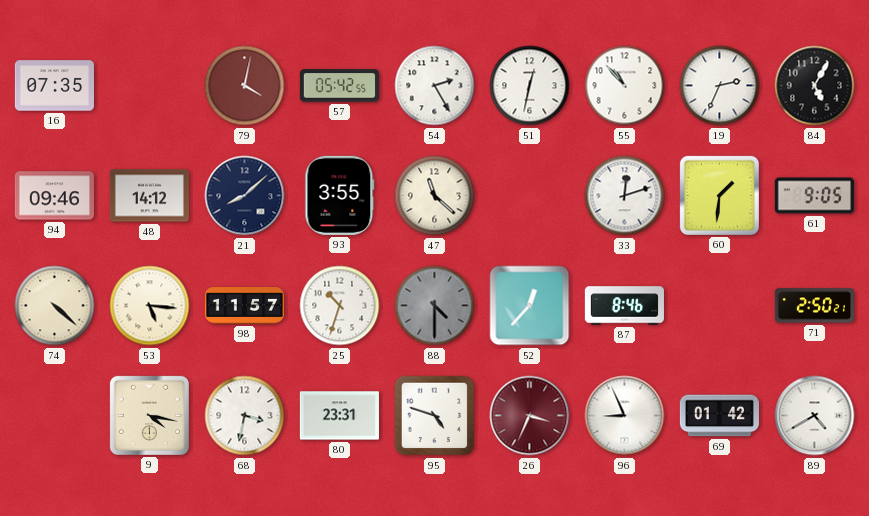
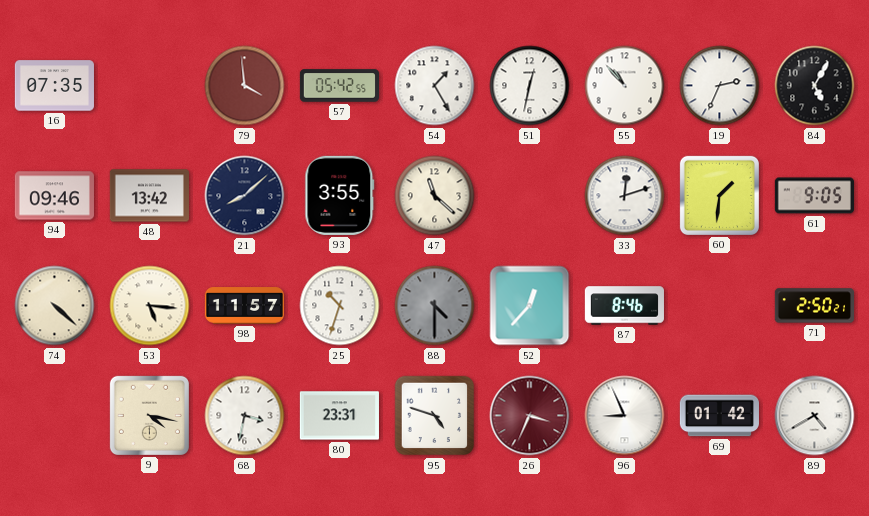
79: 4:02 -> 3:59
54: 2:25 -> 1:25
48: 14:12 -> 13:42
